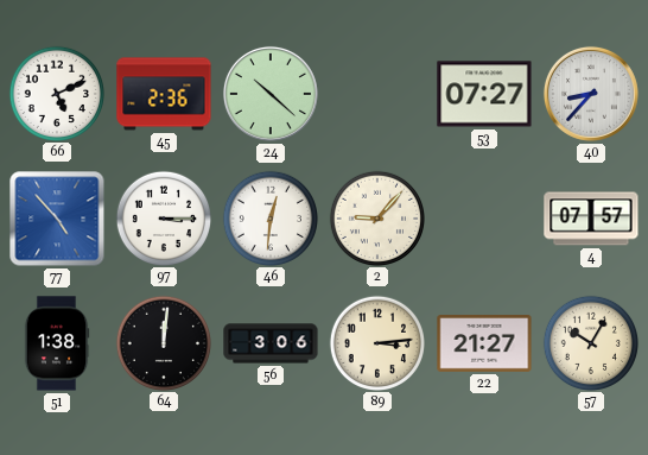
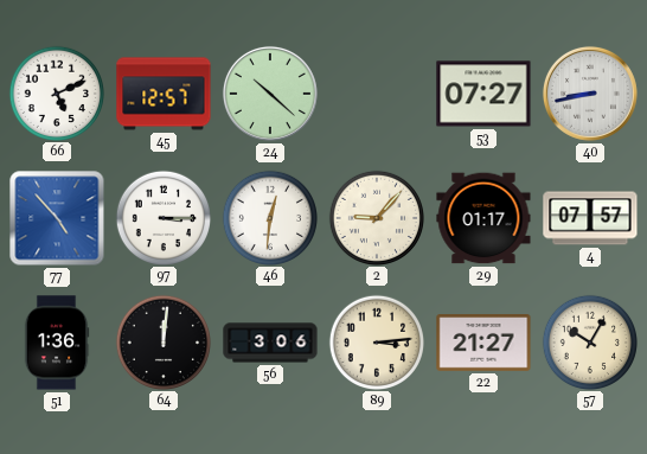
45: 2:36 -> 12:57
40: 8:37 -> 8:43
29: none -> 01:17
51: 1:38 -> 1:36
